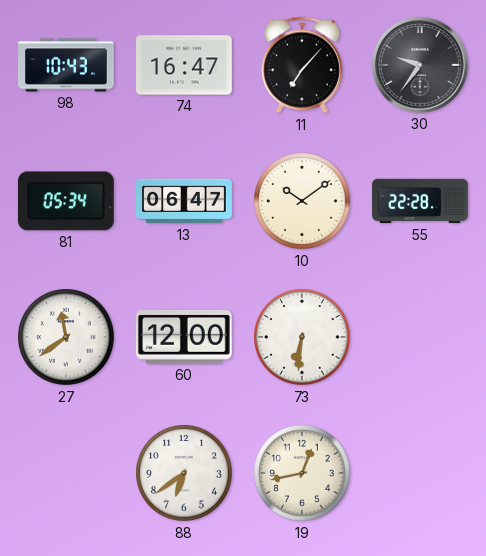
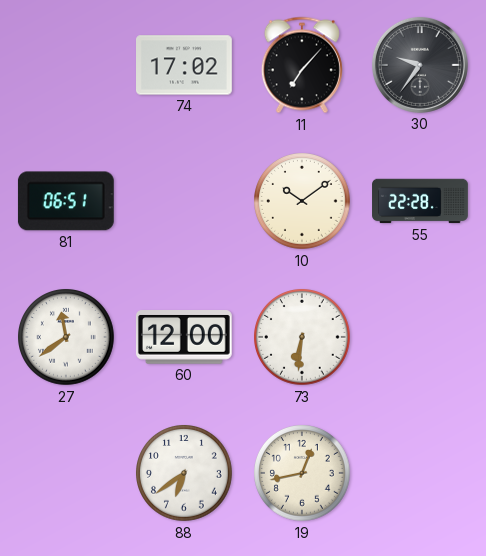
98: 10:43 -> none
74: 16:47 -> 17:02
81: 05:34 -> 06:51
13: 06:47 -> none
